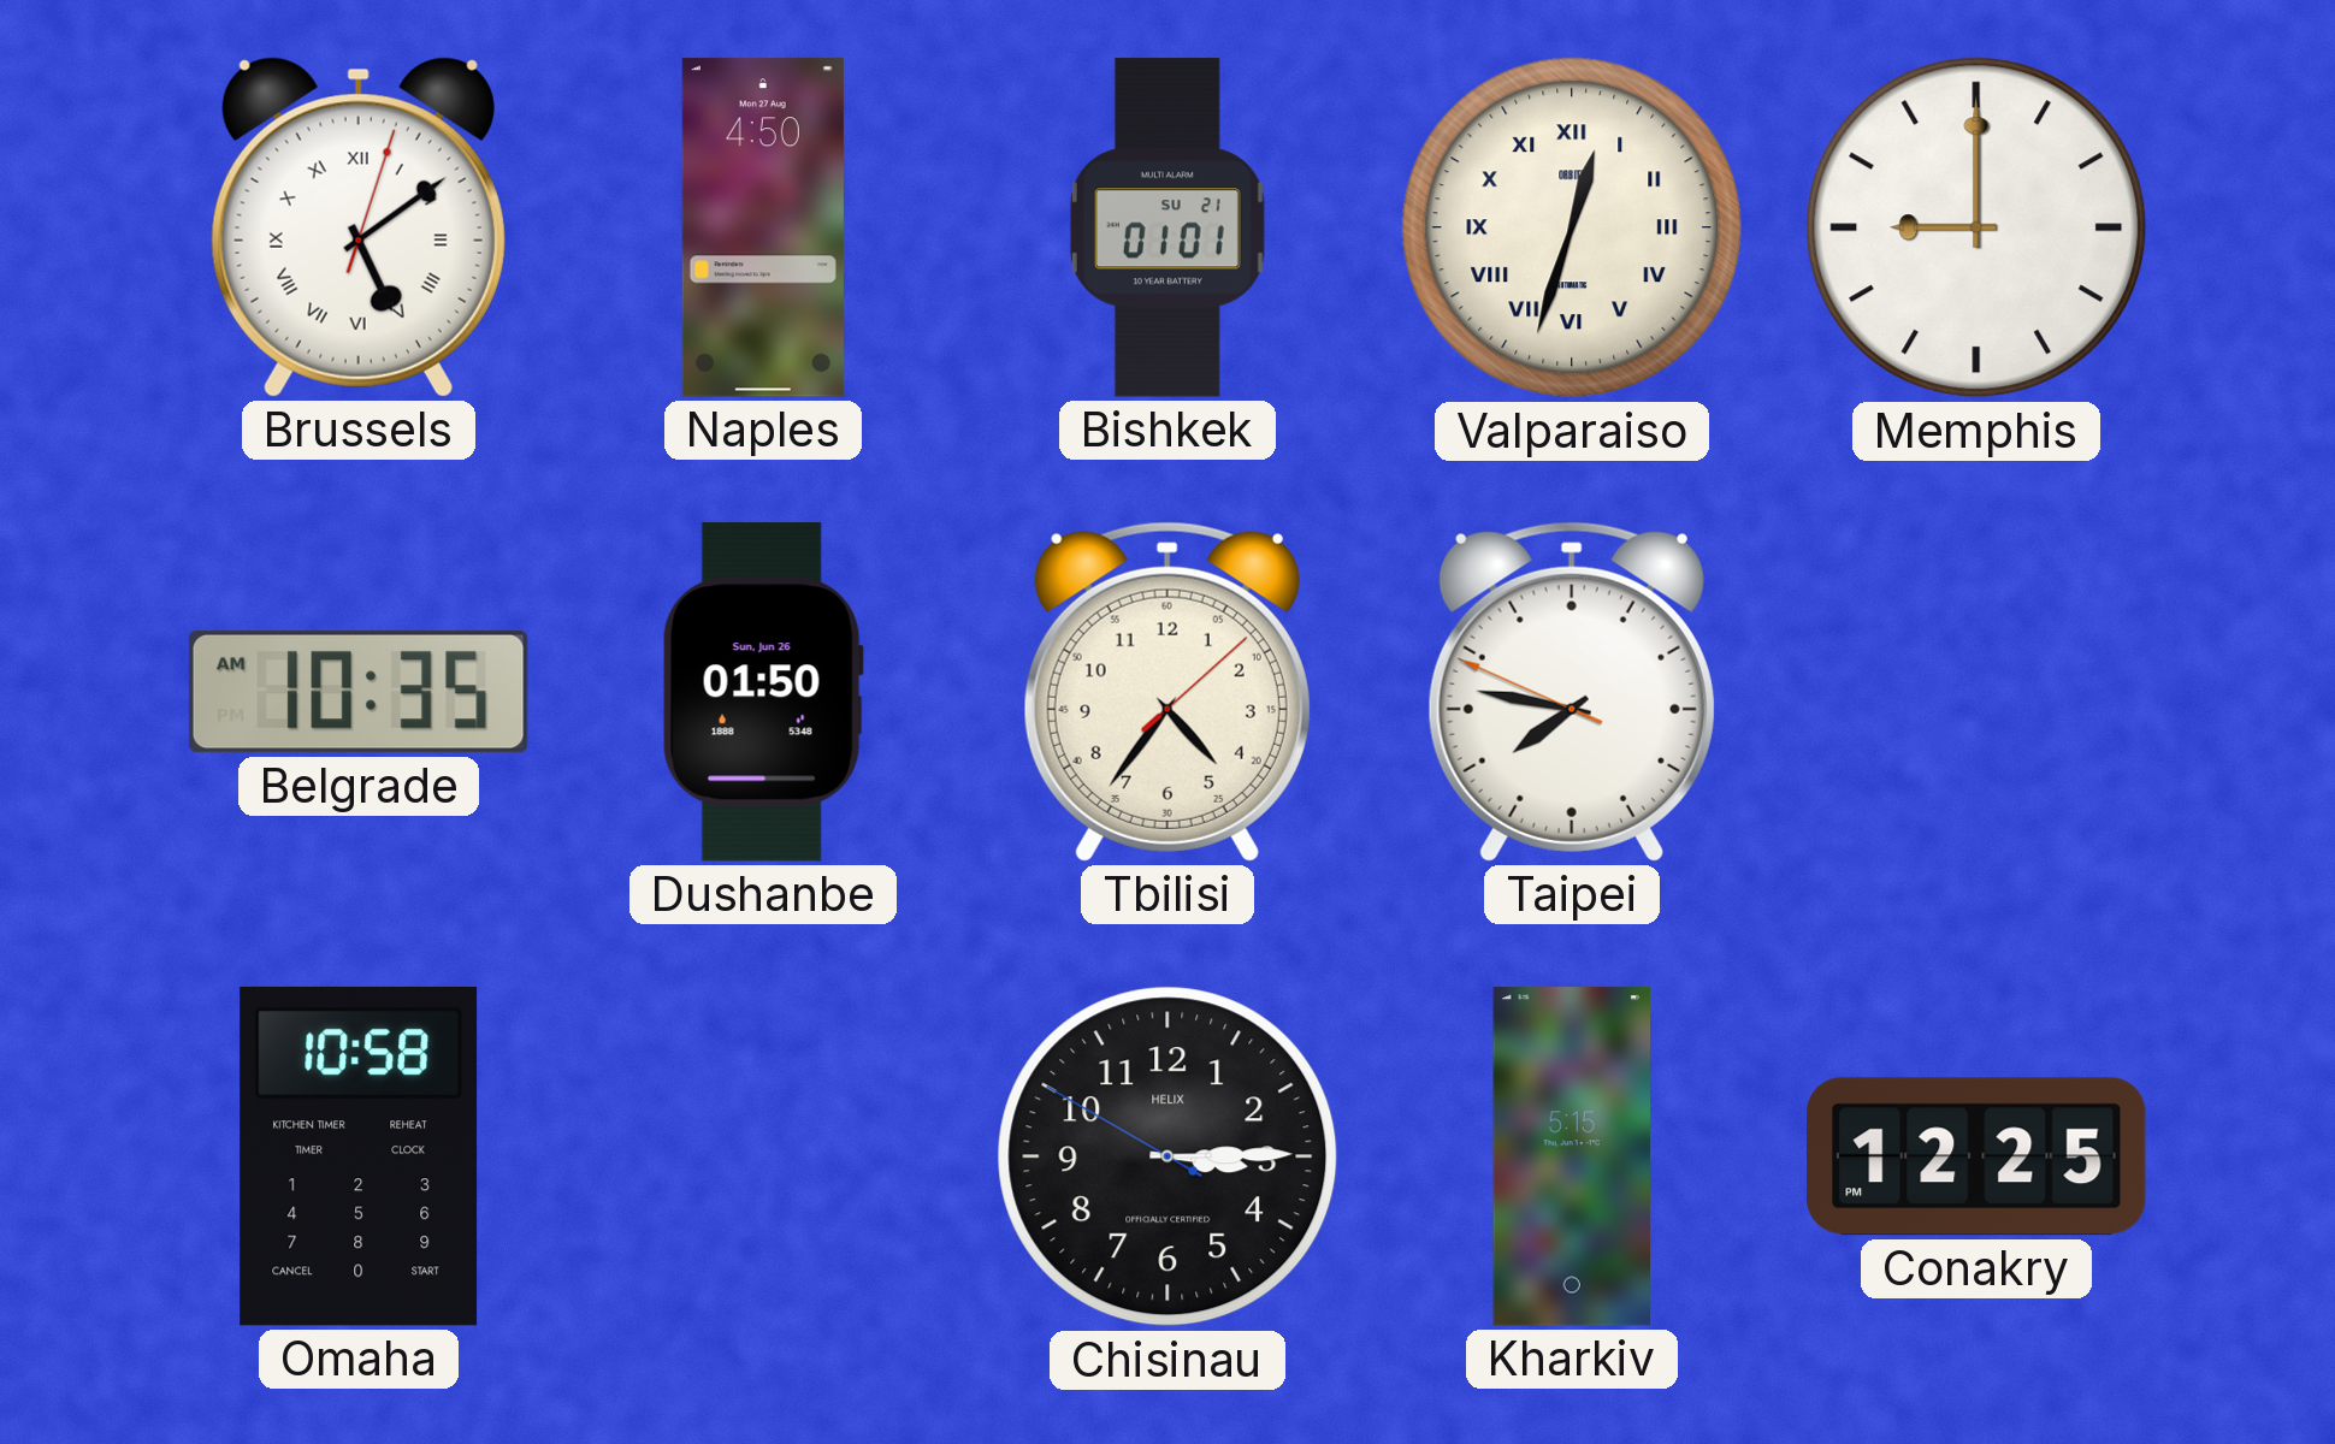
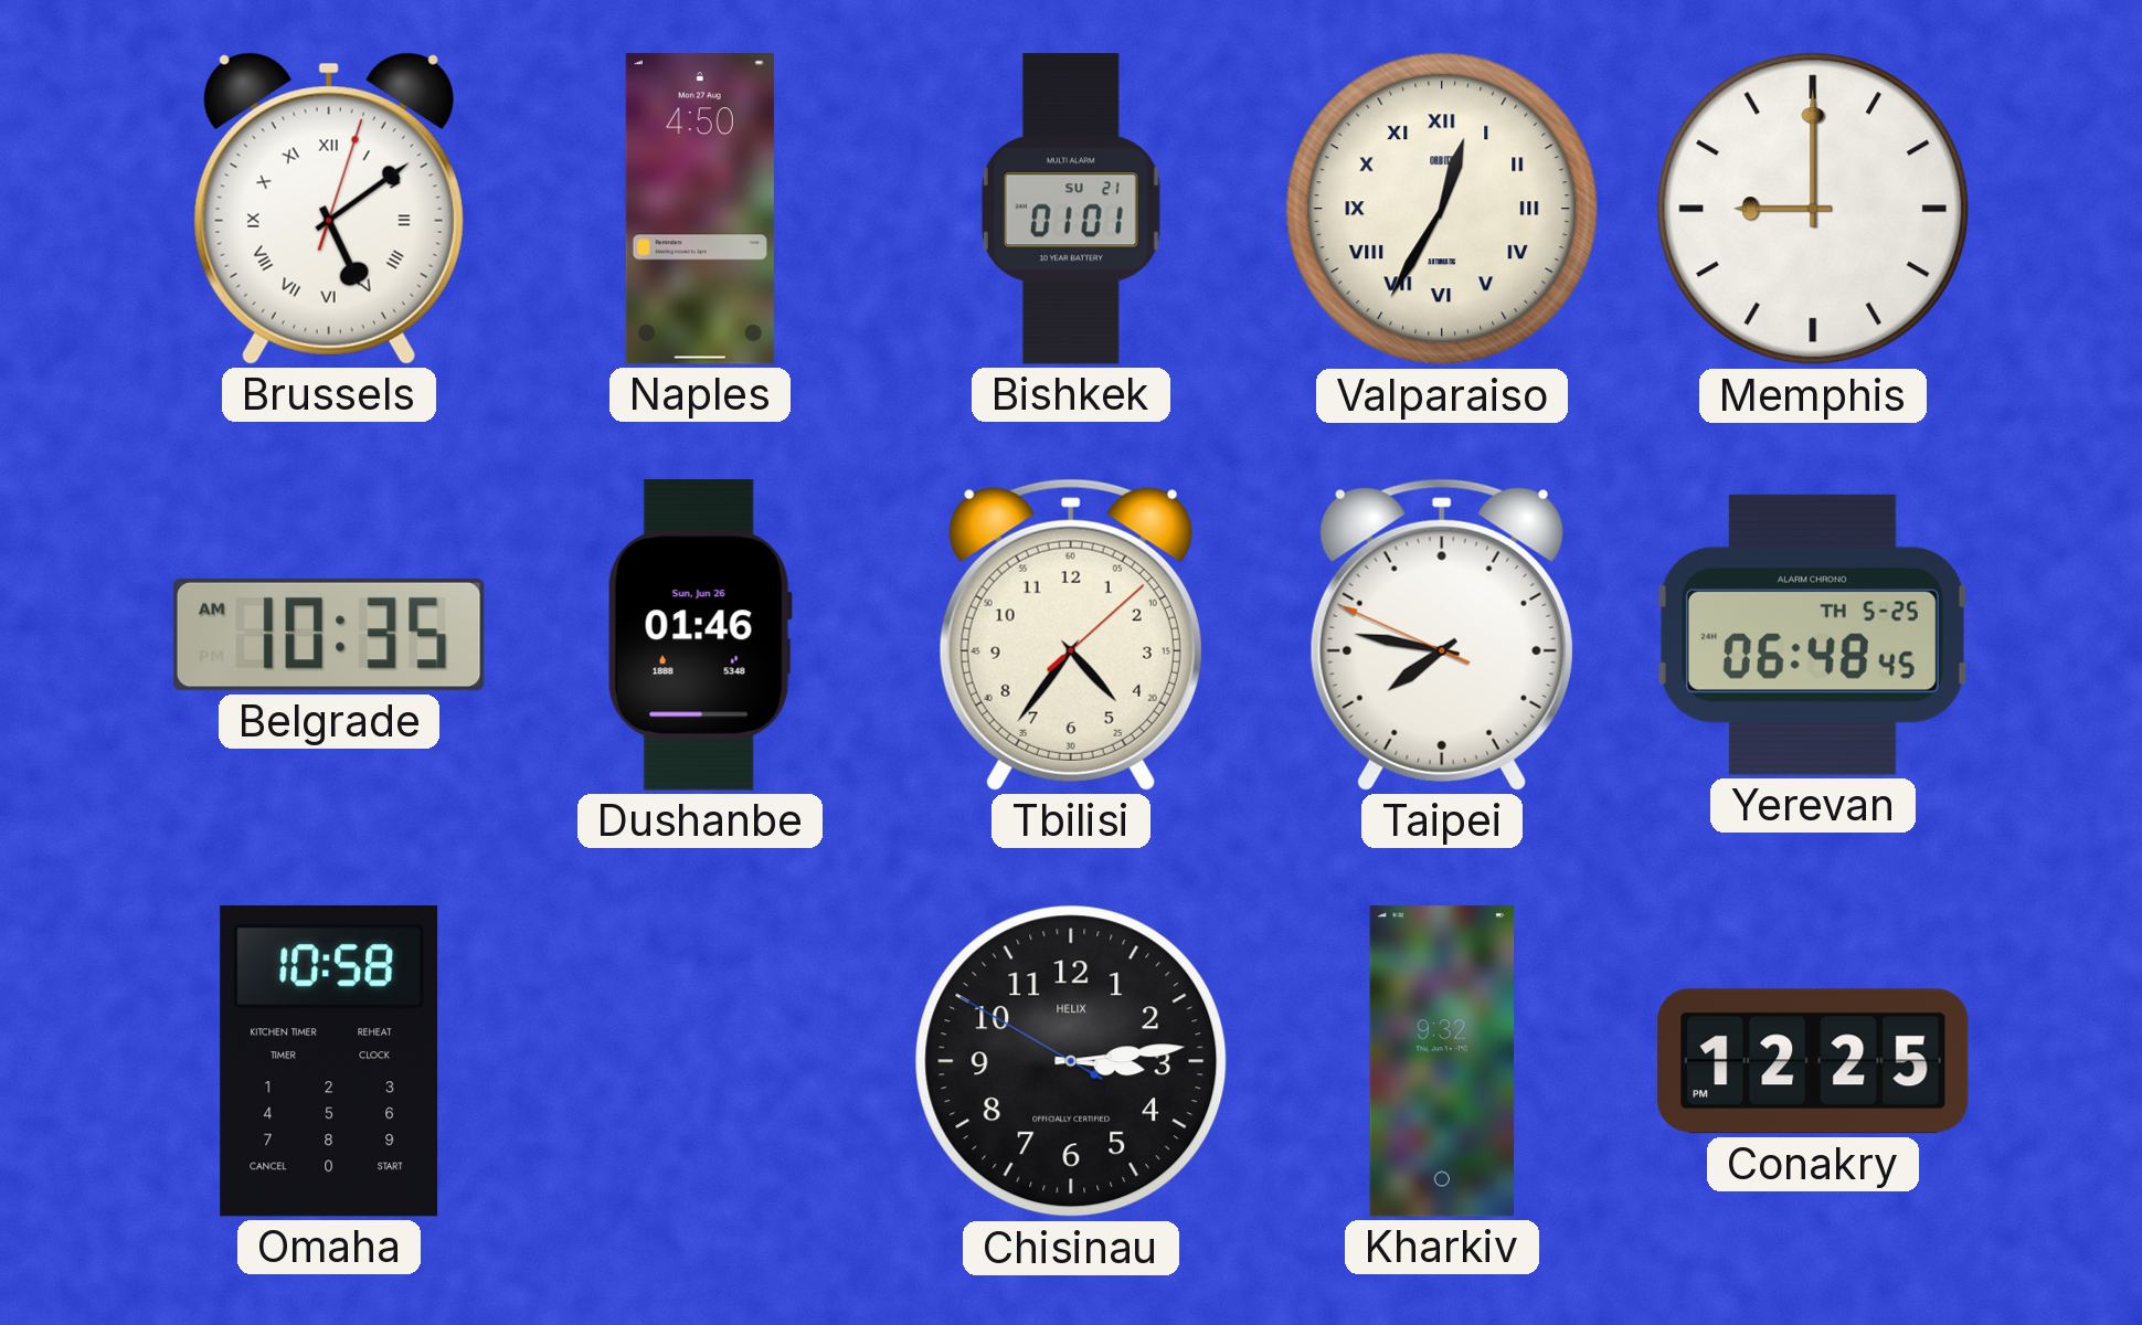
Valparaiso: 12:33 -> 12:35
Dushanbe: 01:50 -> 01:46
Yerevan: none -> 06:48
Chisinau: 3:14 -> 3:13
Kharkiv: 5:15 -> 9:32
